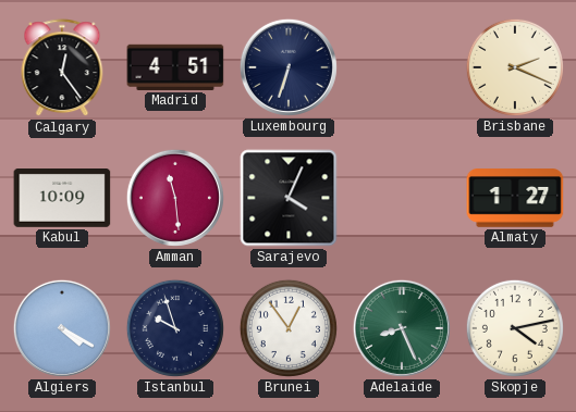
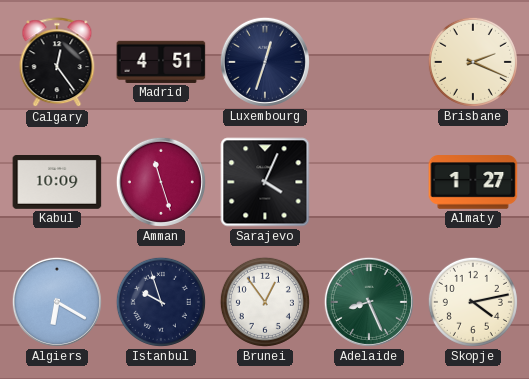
Luxembourg: 6:33 -> 12:33
Amman: 11:29 -> 11:27
Algiers: 4:20 -> 6:20
